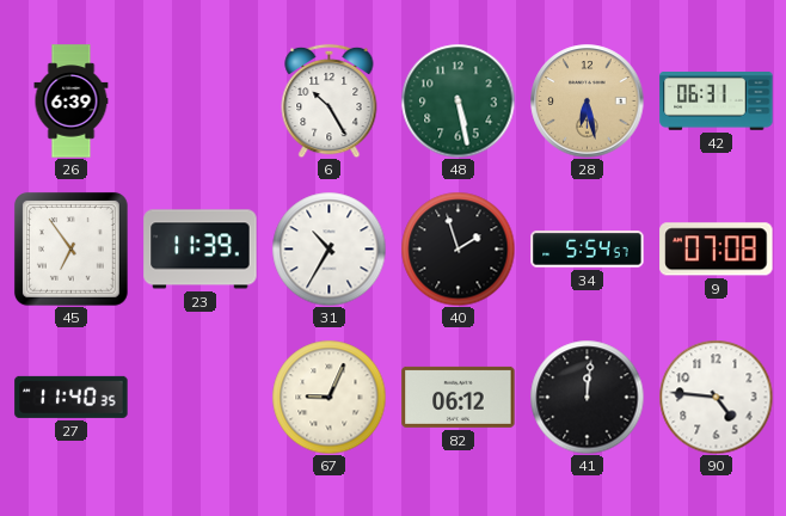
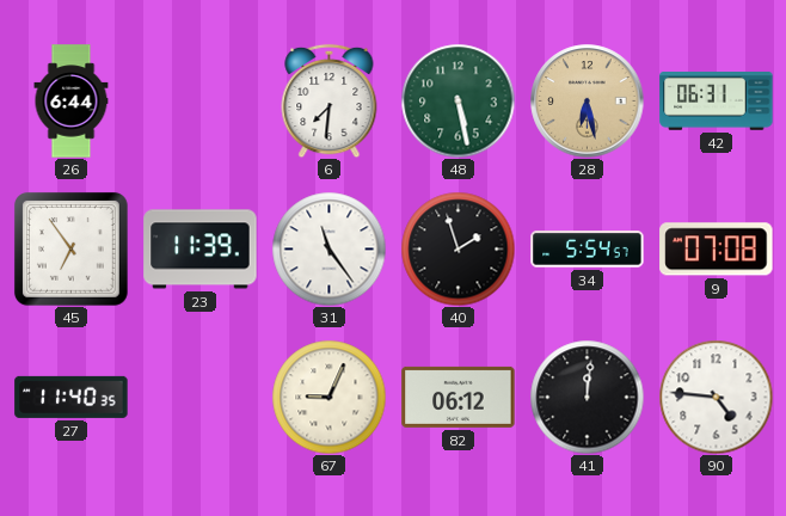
26: 6:39 -> 6:44
6: 10:25 -> 7:31
31: 10:35 -> 11:24
